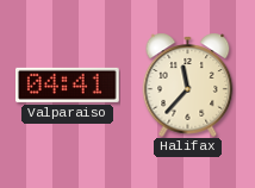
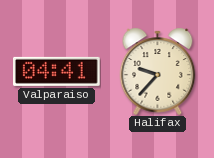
Halifax: 11:37 -> 9:37
